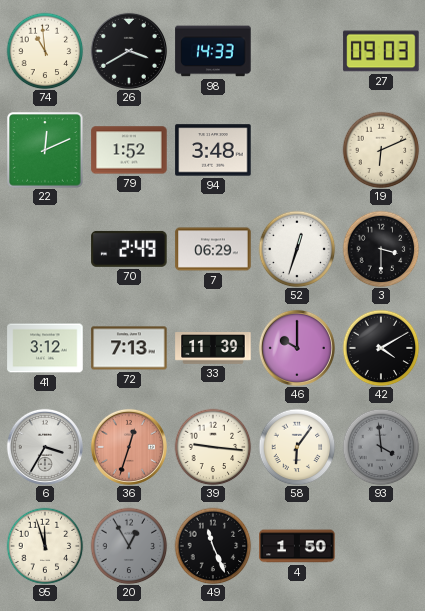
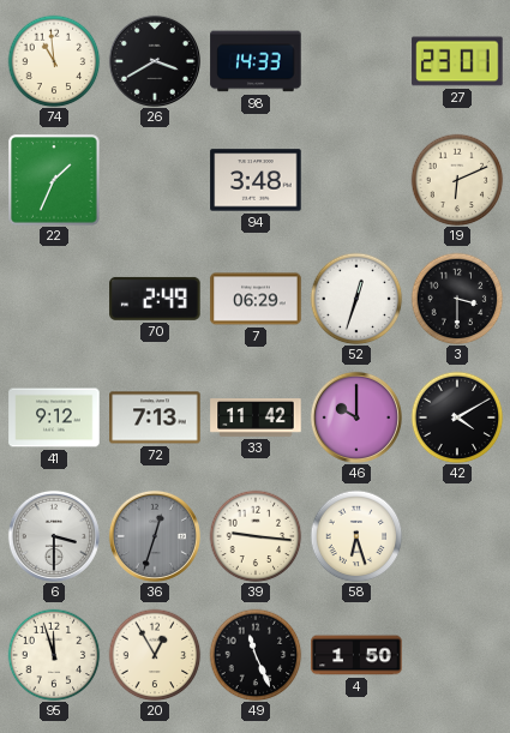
27: 09:03 -> 23:01
22: 12:11 -> 1:34
79: 1:52 -> none
41: 3:12 -> 9:12
33: 11:39 -> 11:42
6: 3:35 -> 3:30
36 dial: salmon -> grey
58: 6:06 -> 6:27
93: 3:59 -> none
20 dial: grey -> cream
